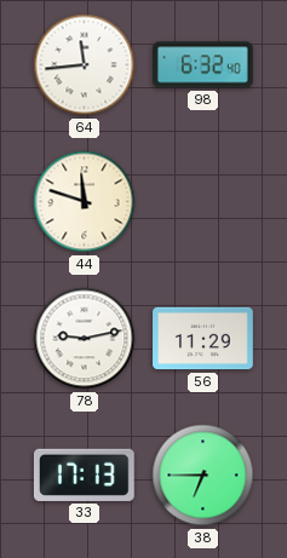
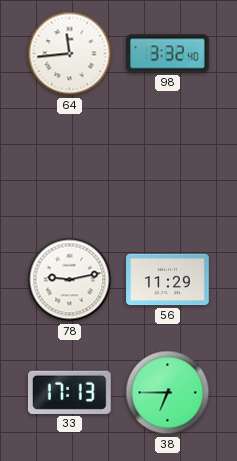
98: 6:32 -> 3:32
44: 11:48 -> none
